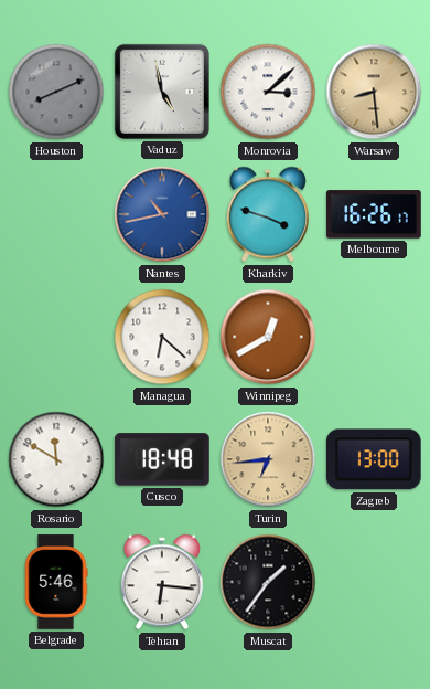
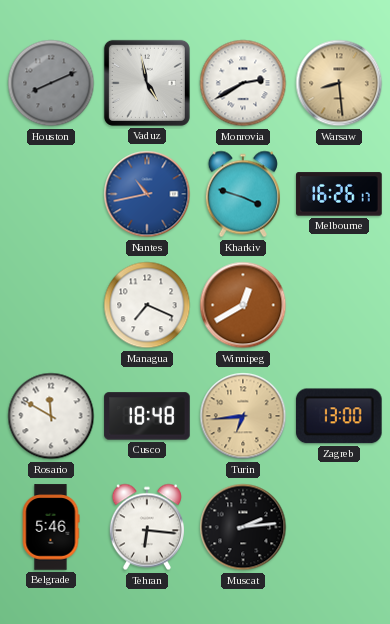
Monrovia: 3:08 -> 2:40
Managua: 6:22 -> 7:19
Muscat: 1:36 -> 2:14
